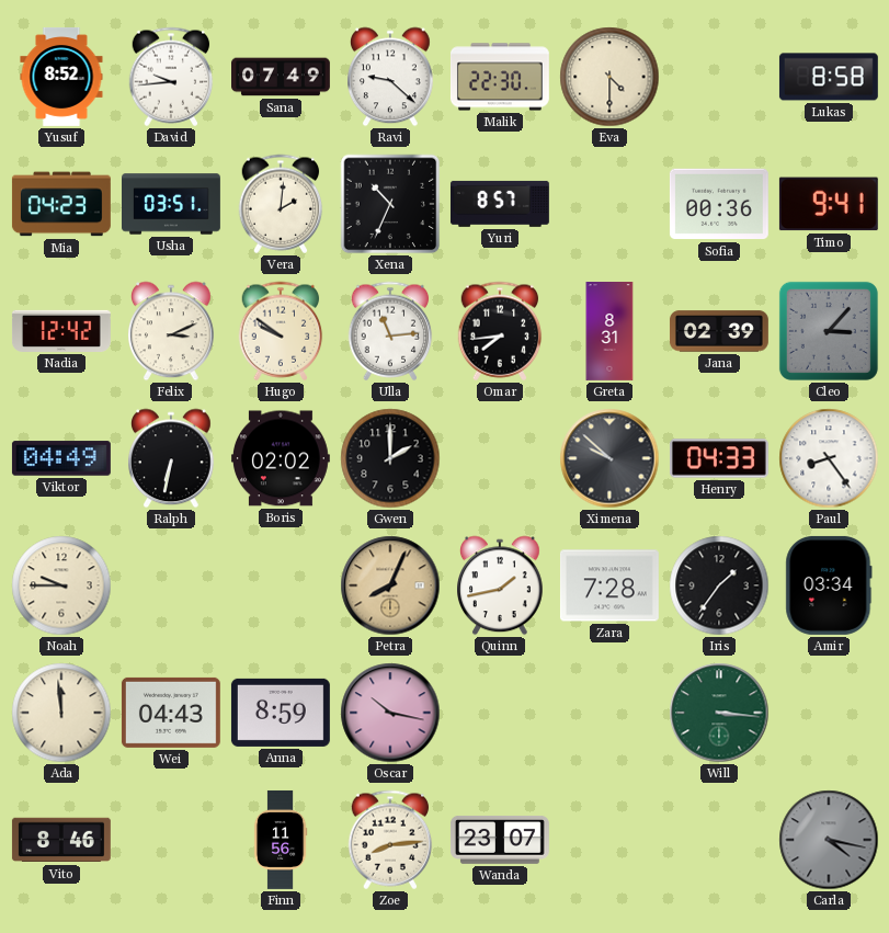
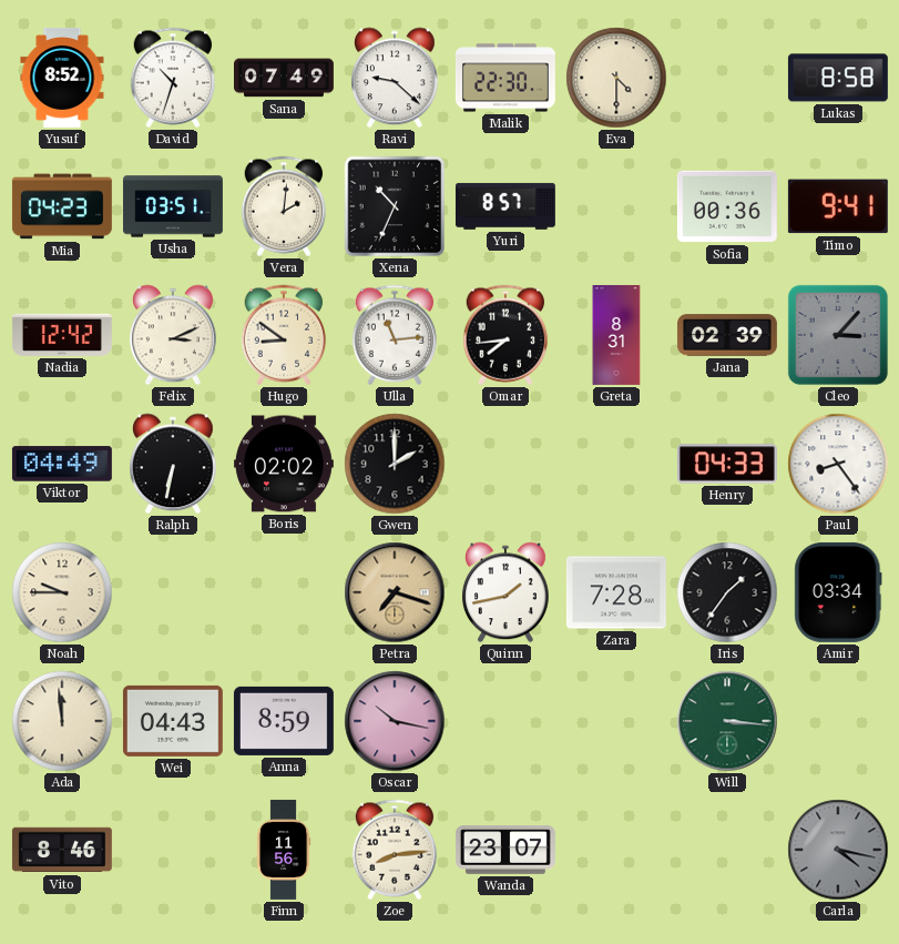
David: 9:44 -> 10:33
Hugo: 9:51 -> 8:51
Ximena: 9:52 -> none
Petra: 8:04 -> 7:18
